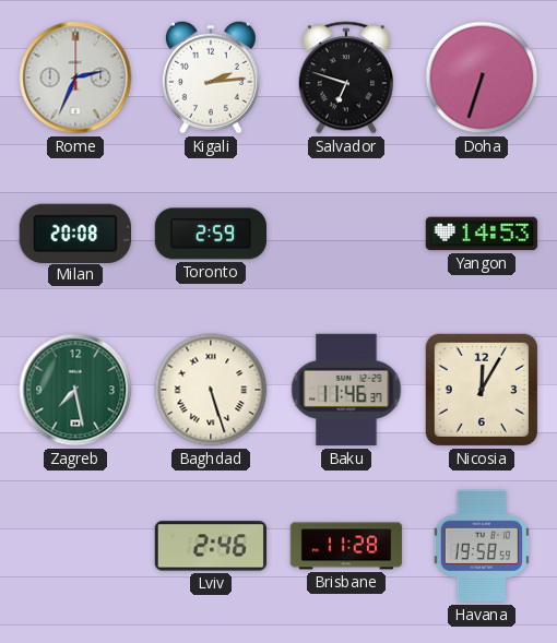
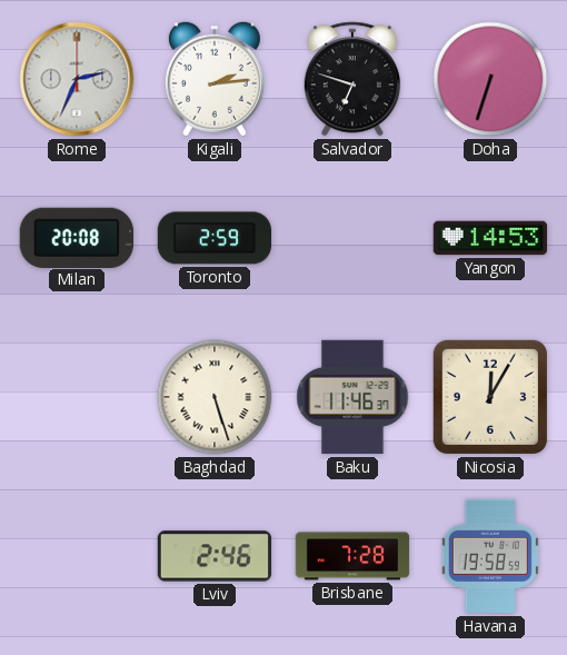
Zagreb: 7:28 -> none
Brisbane: 11:28 -> 7:28
